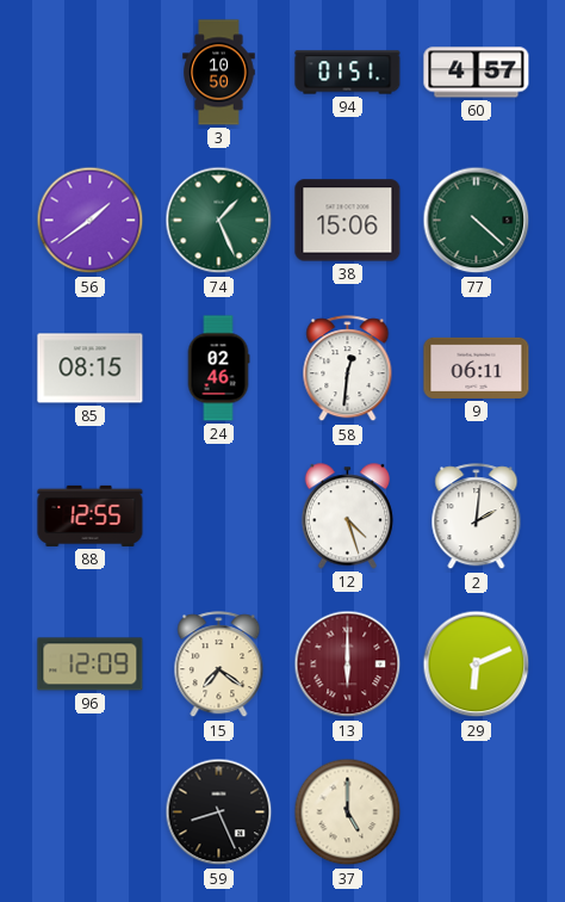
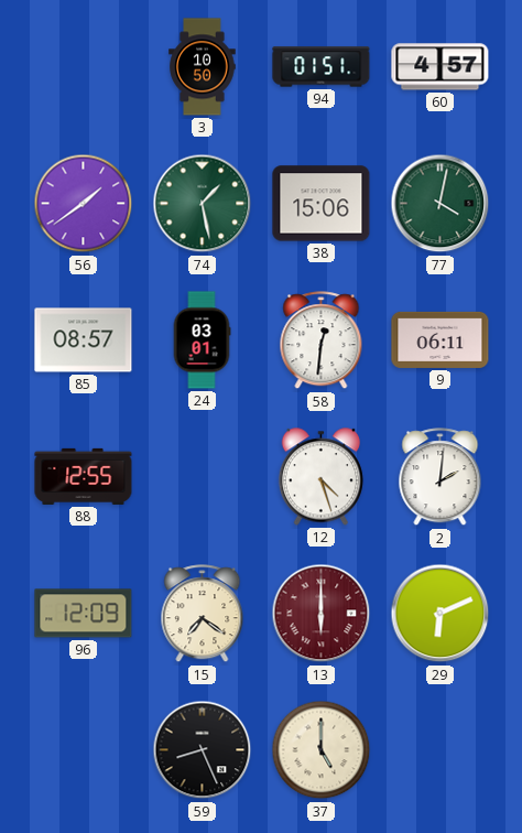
74: 1:26 -> 1:28
77: 4:22 -> 4:02
85: 08:15 -> 08:57
24: 02:46 -> 03:01
